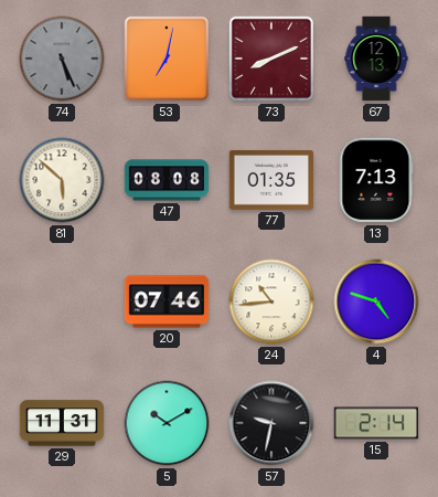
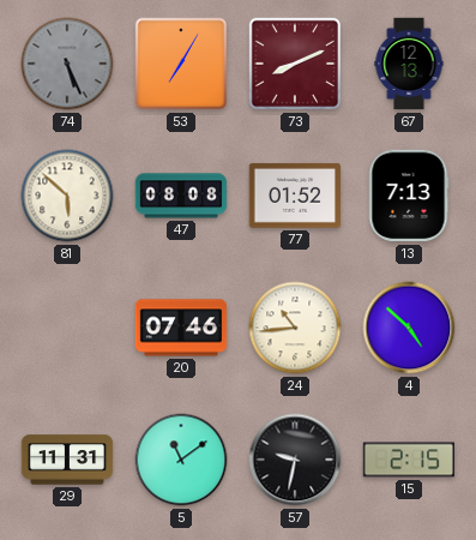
53: 7:02 -> 7:05
77: 01:35 -> 01:52
4: 4:48 -> 4:52
5: 10:10 -> 11:09
15: 2:14 -> 2:15
